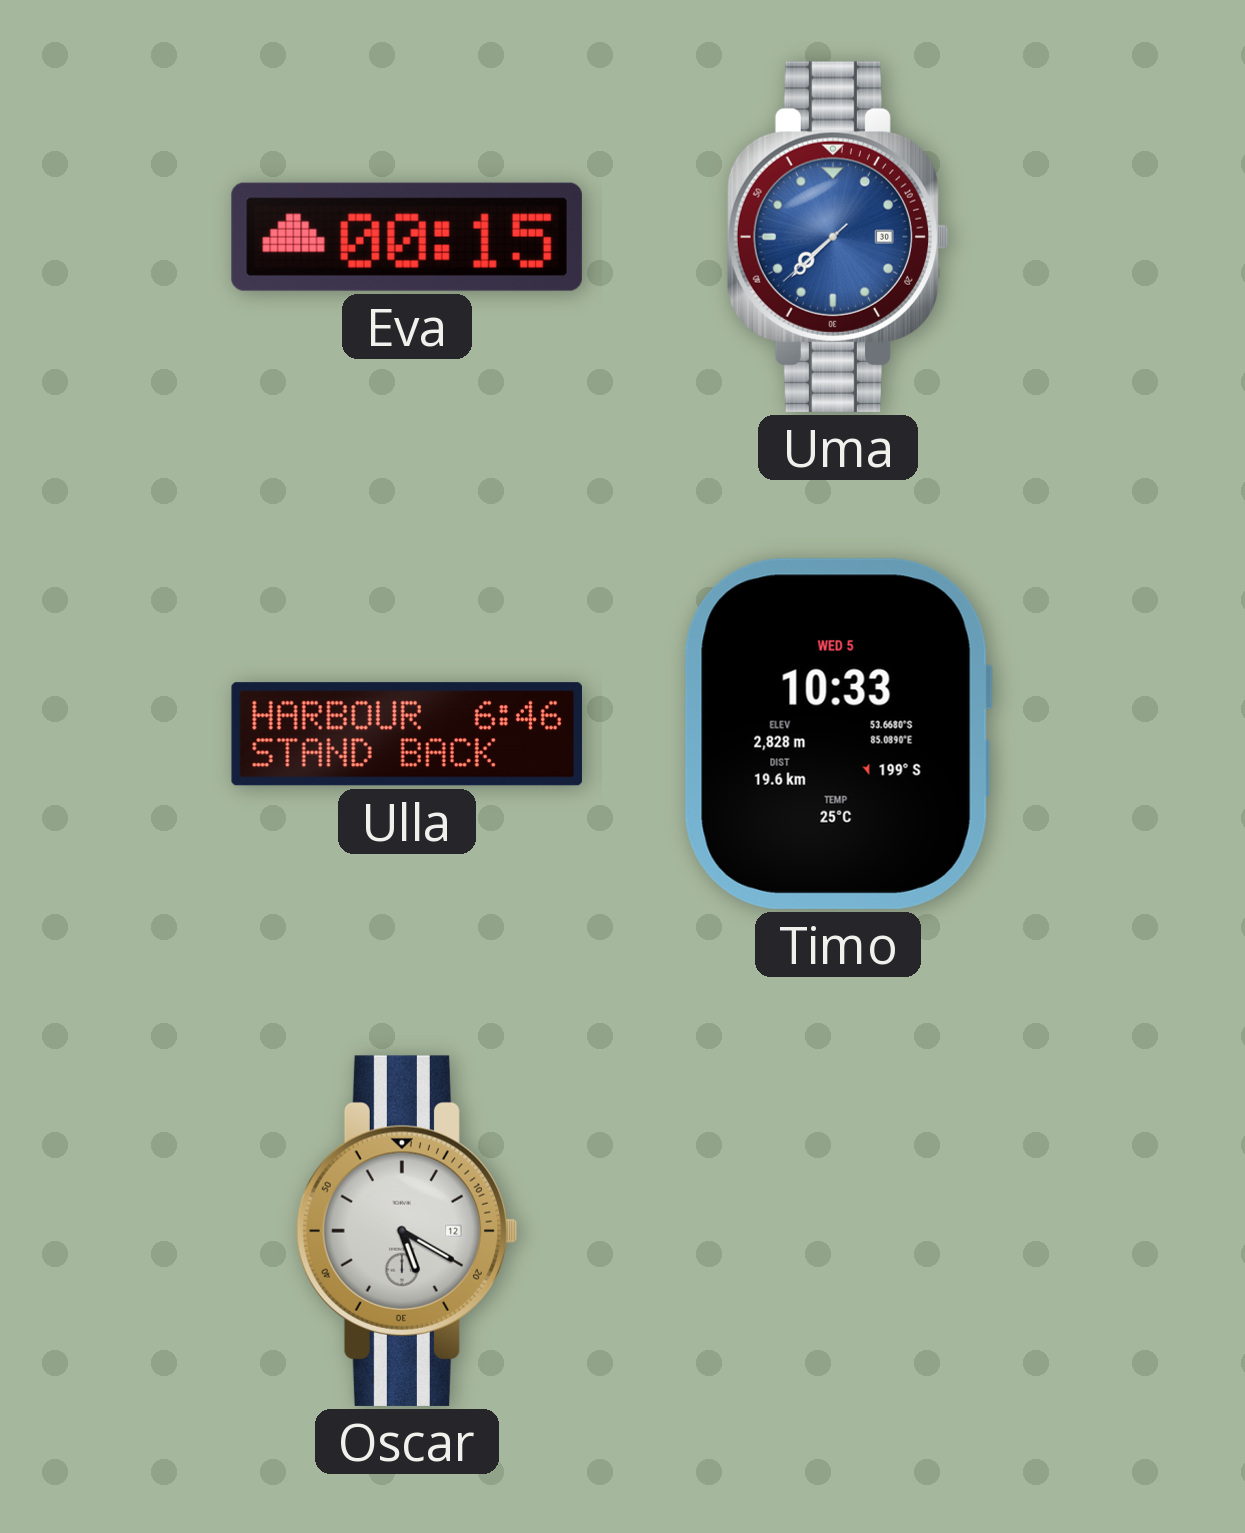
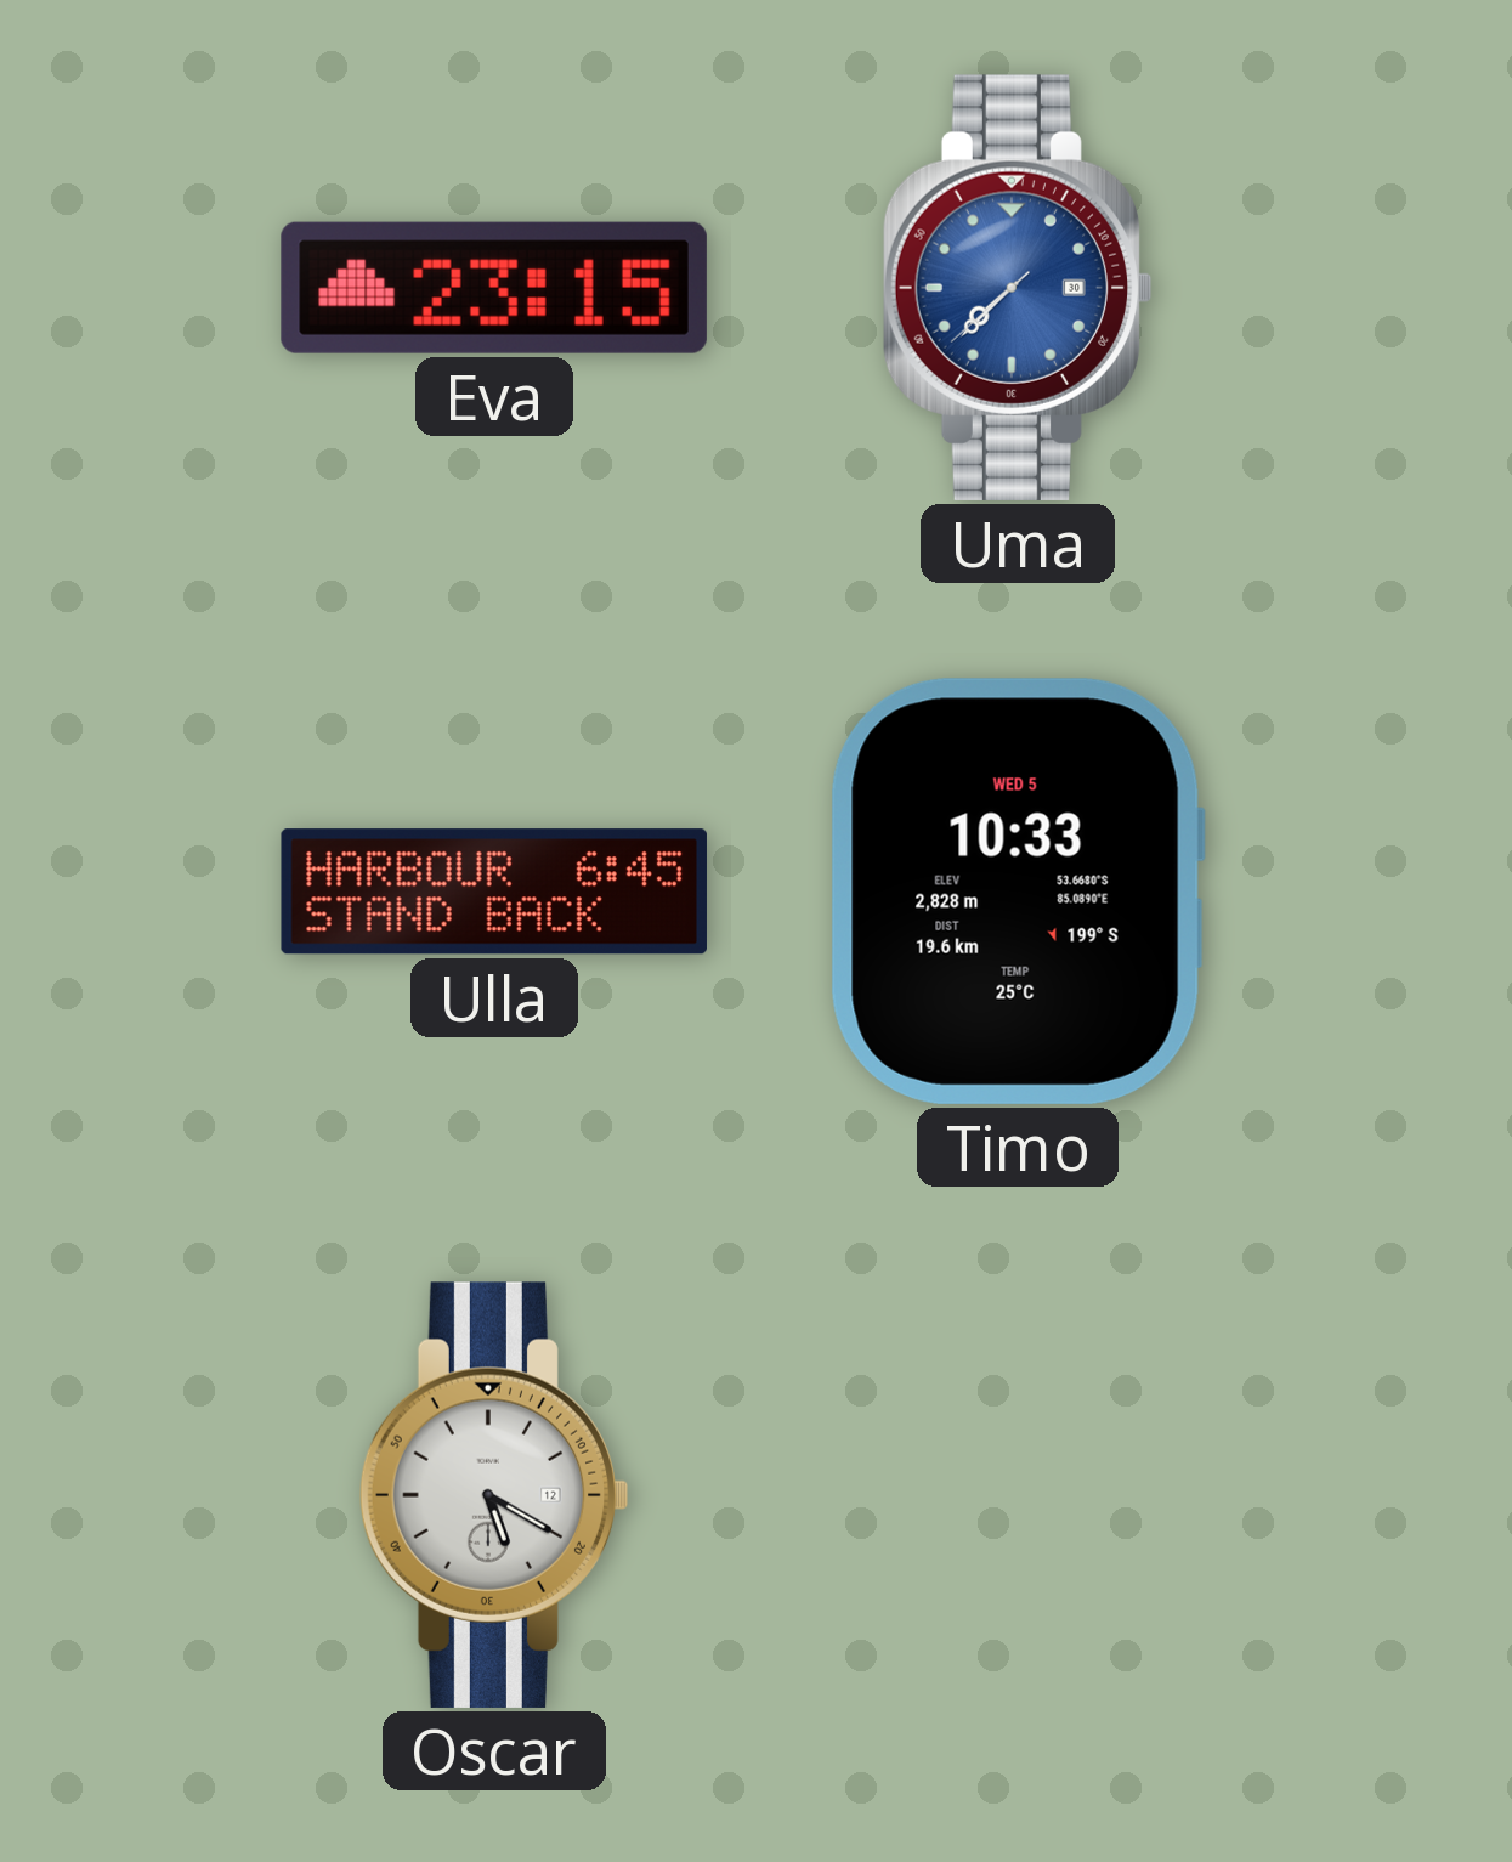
Eva: 00:15 -> 23:15
Ulla: 6:46 -> 6:45
